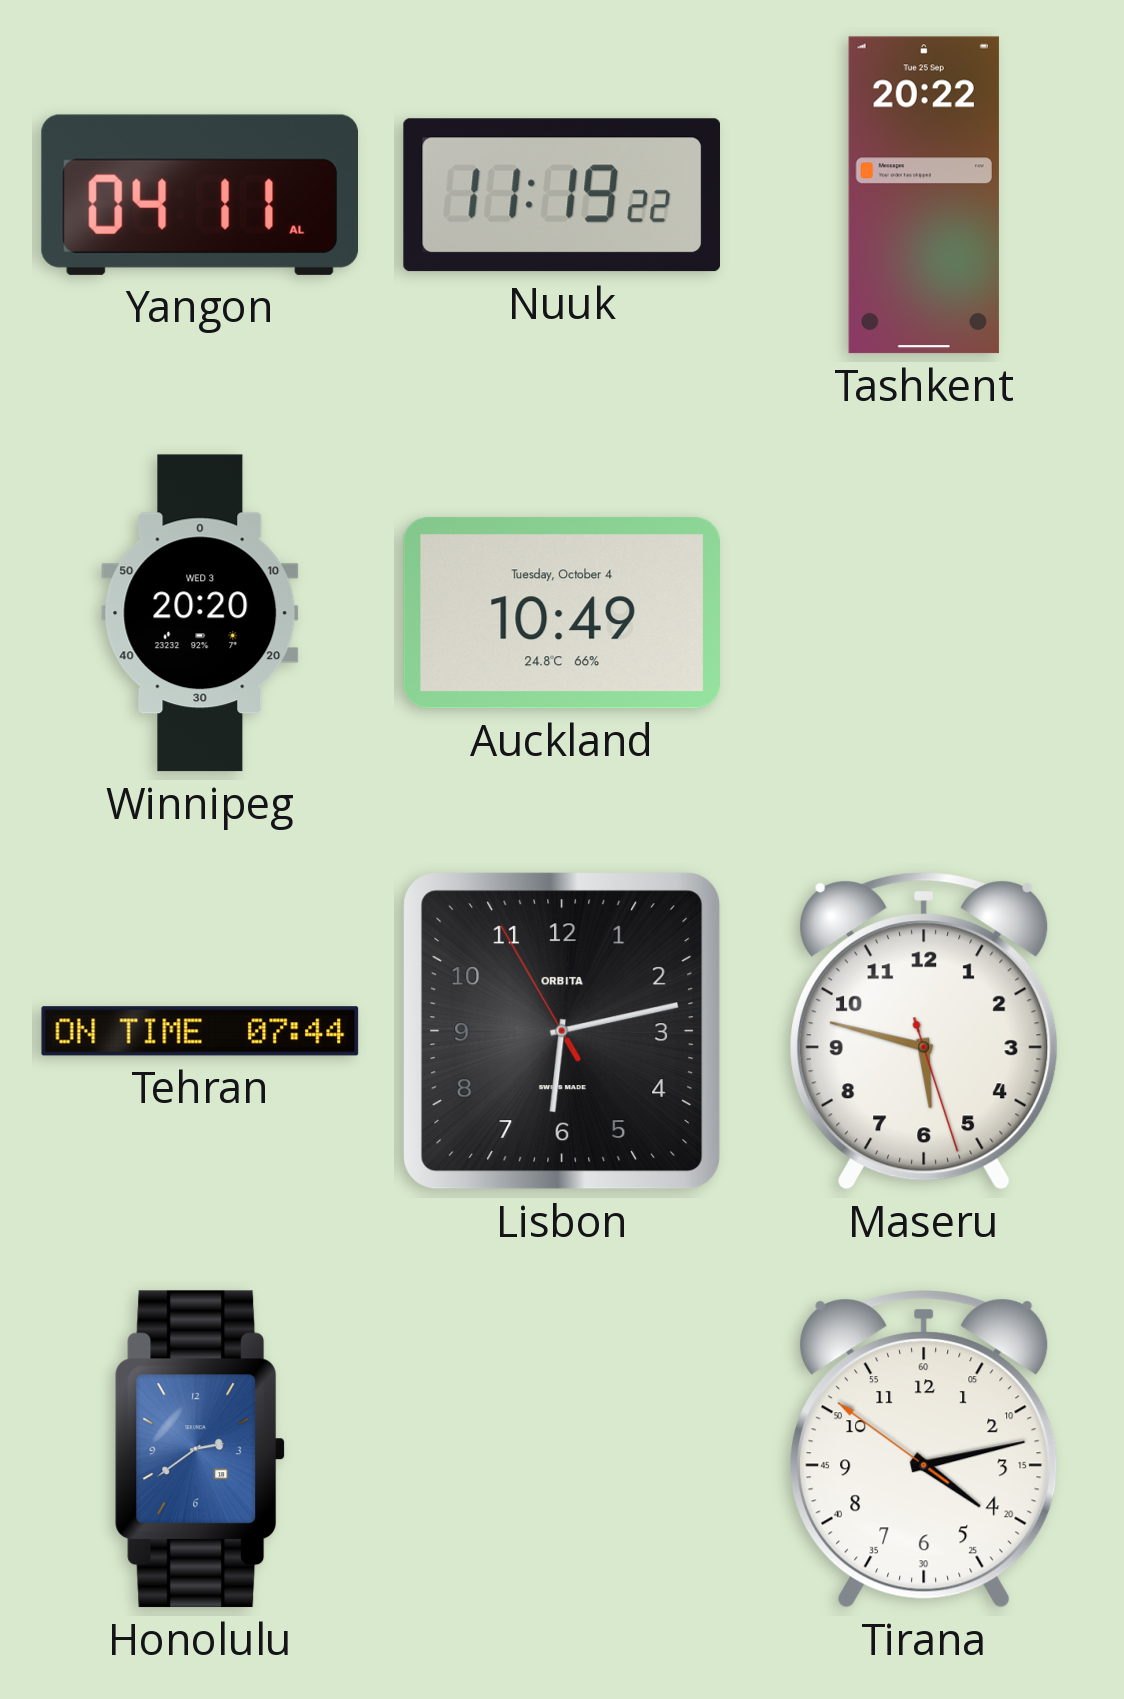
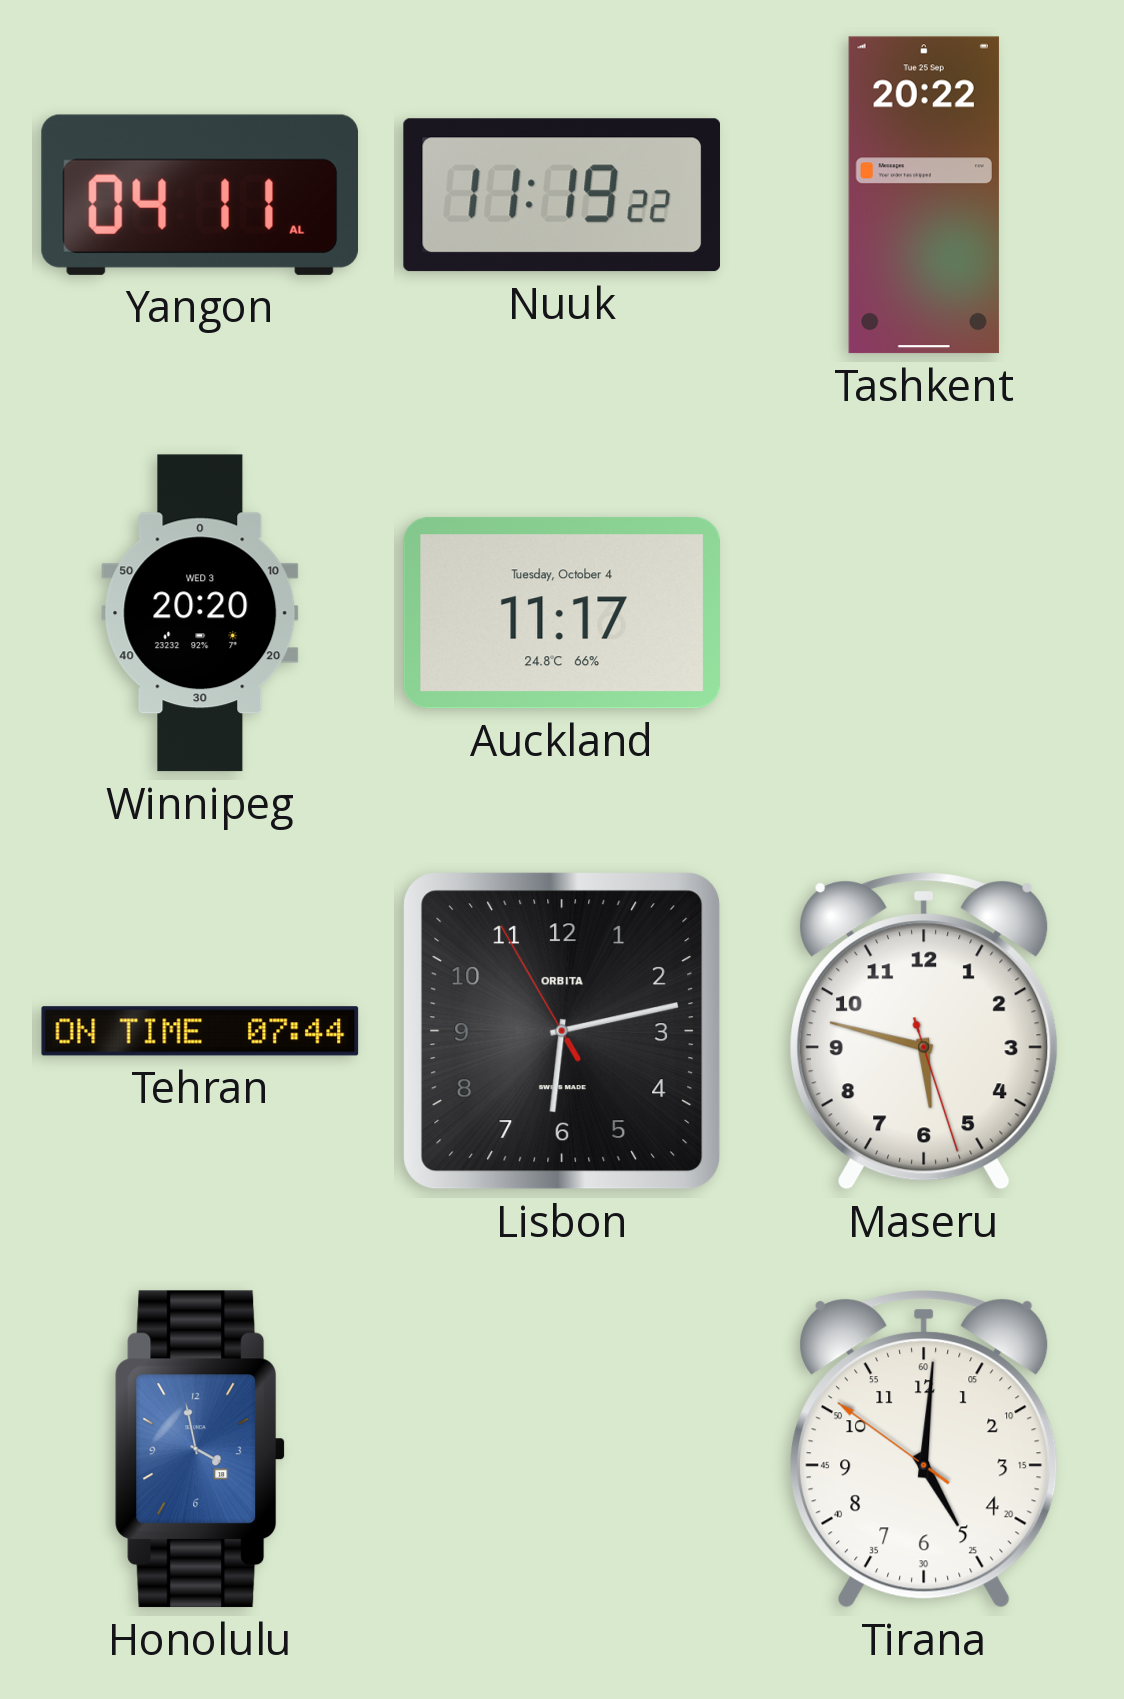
Auckland: 10:49 -> 11:17
Honolulu: 2:39 -> 3:58
Tirana: 4:12 -> 5:00
